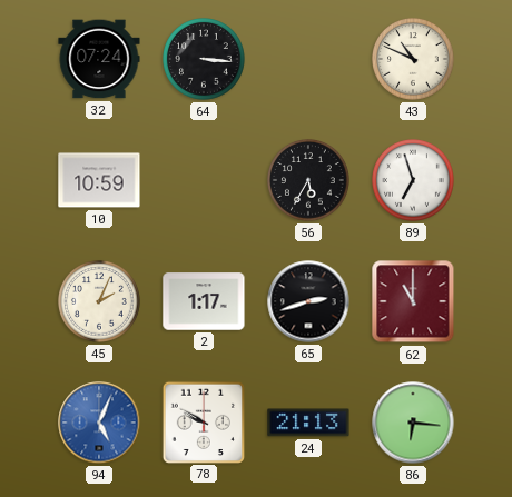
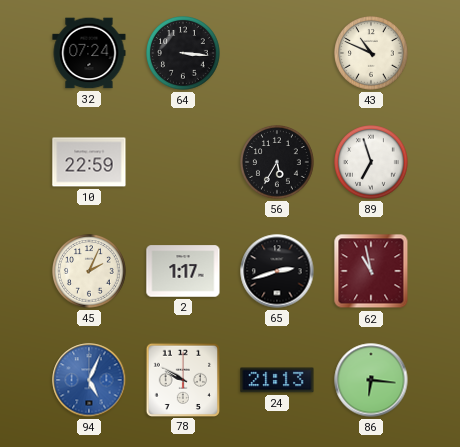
10: 10:59 -> 22:59
62: 11:00 -> 10:58
